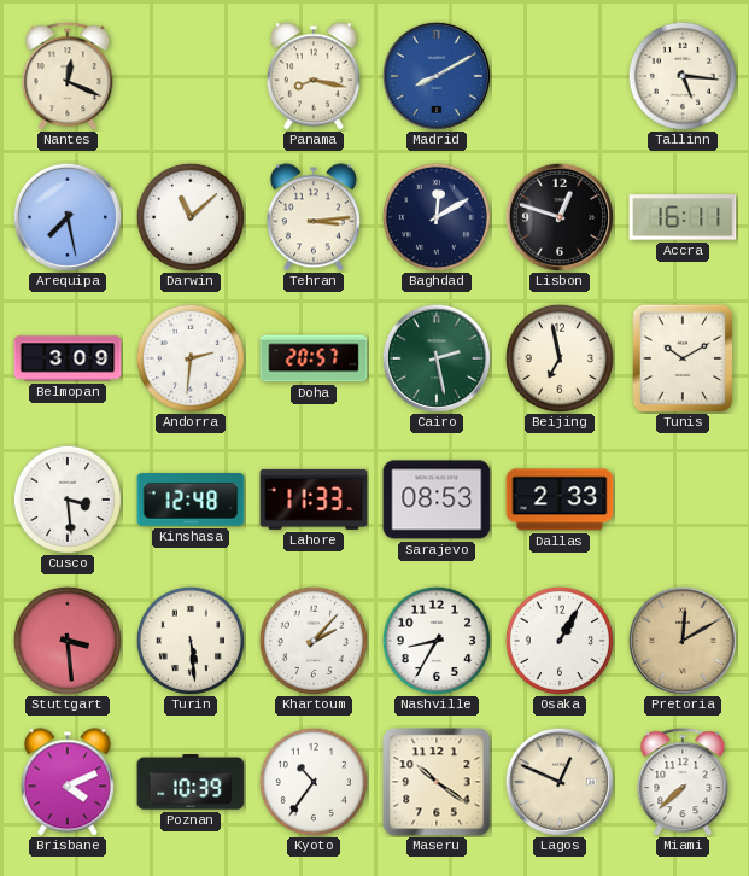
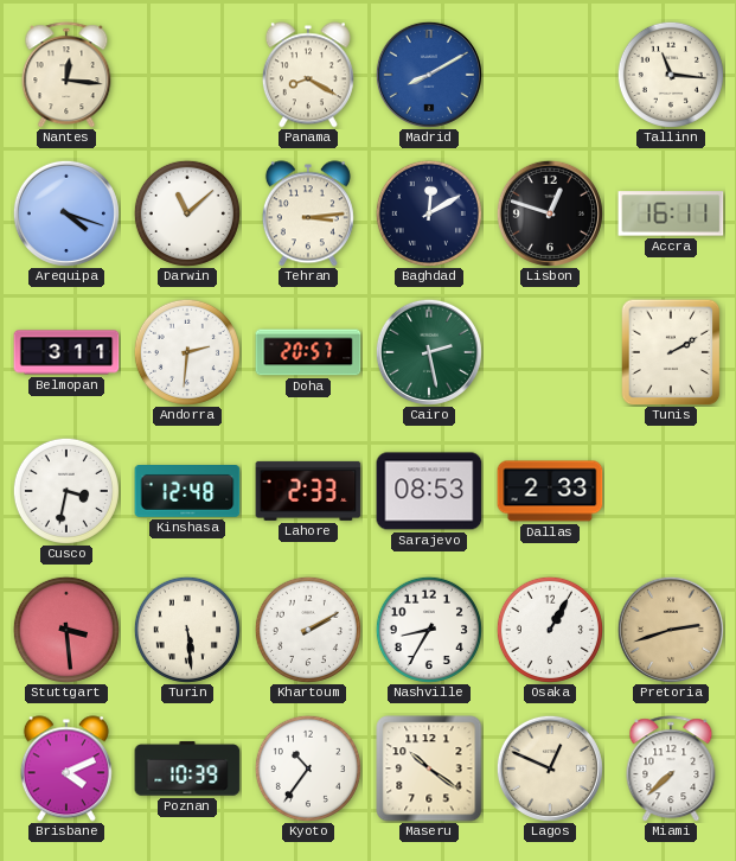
Nantes: 12:19 -> 12:16
Panama: 8:17 -> 8:20
Tallinn: 5:16 -> 11:16
Arequipa: 7:28 -> 4:18
Belmopan: 3:09 -> 3:11
Beijing: 6:58 -> none
Tunis: 10:10 -> 2:10
Cusco: 3:29 -> 3:32
Lahore: 11:33 -> 2:33
Khartoum: 2:07 -> 2:10
Pretoria: 12:10 -> 2:42
